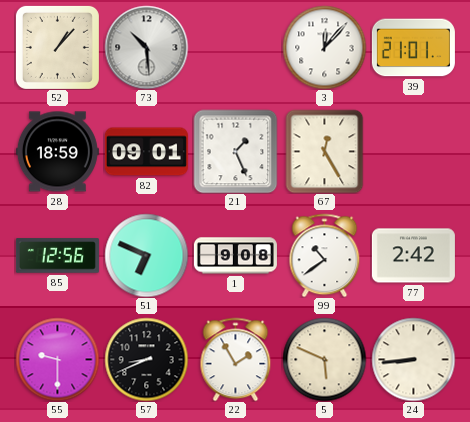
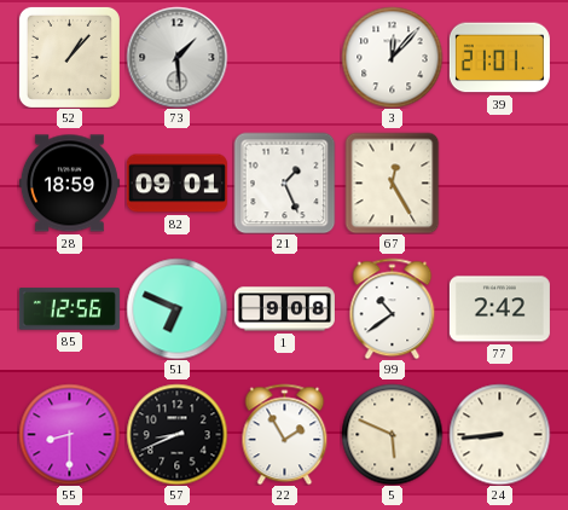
73: 10:29 -> 1:29
55: 9:30 -> 8:30
